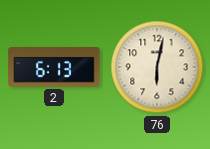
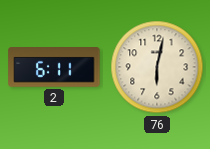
2: 6:13 -> 6:11
